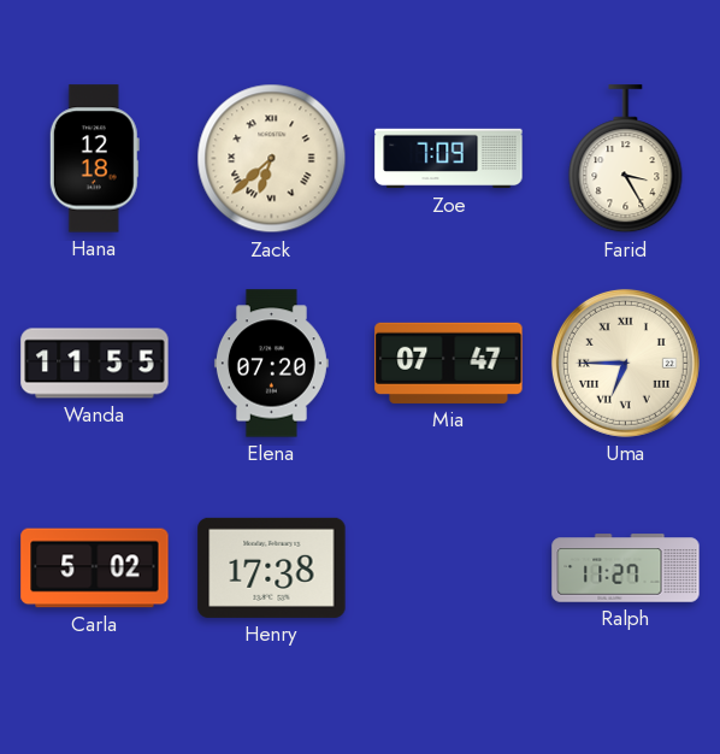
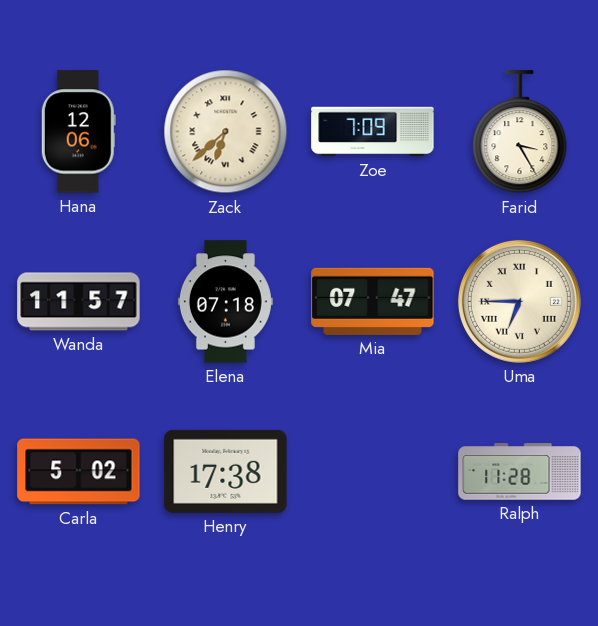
Hana: 12:18 -> 12:06
Wanda: 11:55 -> 11:57
Elena: 07:20 -> 07:18
Ralph: 11:27 -> 11:28
